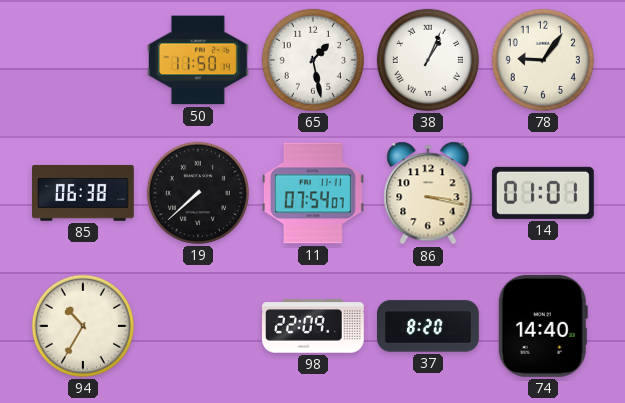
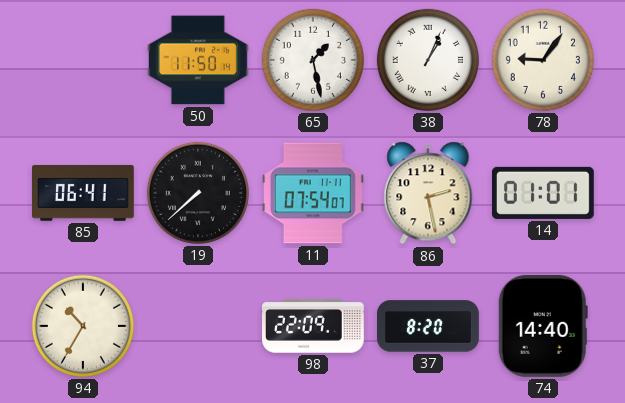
85: 06:38 -> 06:41
86: 3:17 -> 2:28
